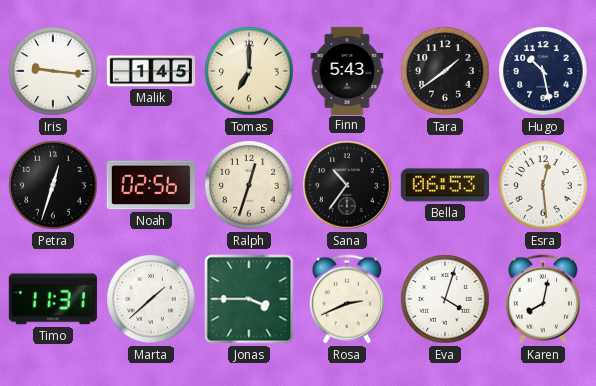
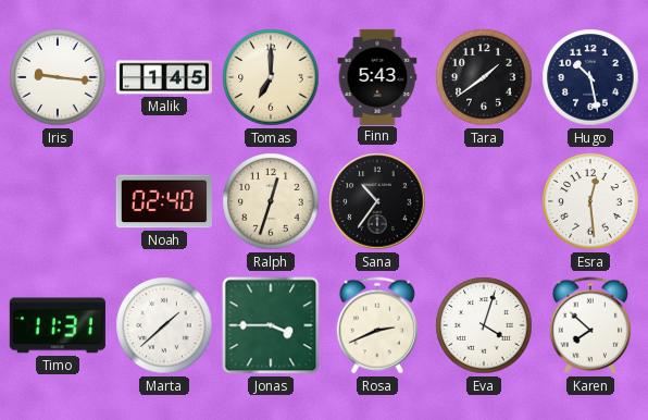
Petra: 12:33 -> none
Noah: 02:56 -> 02:40
Bella: 06:53 -> none
Karen: 8:02 -> 7:52
